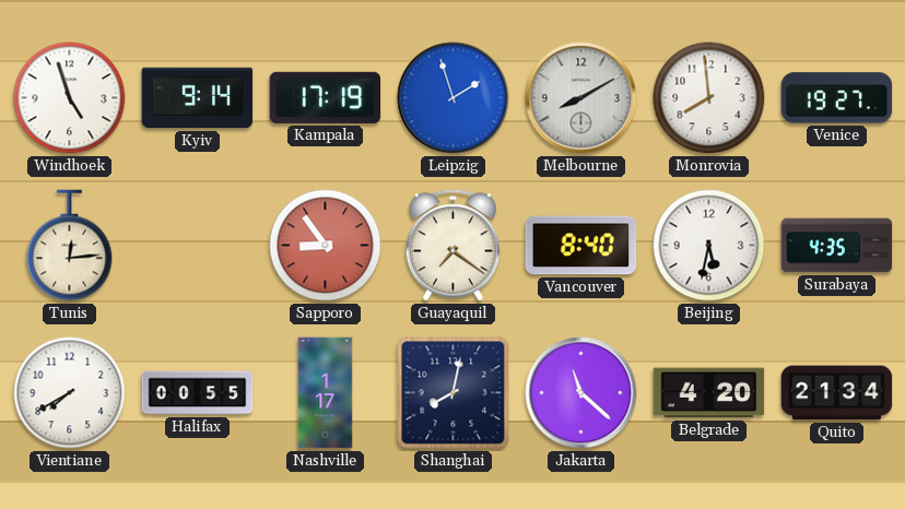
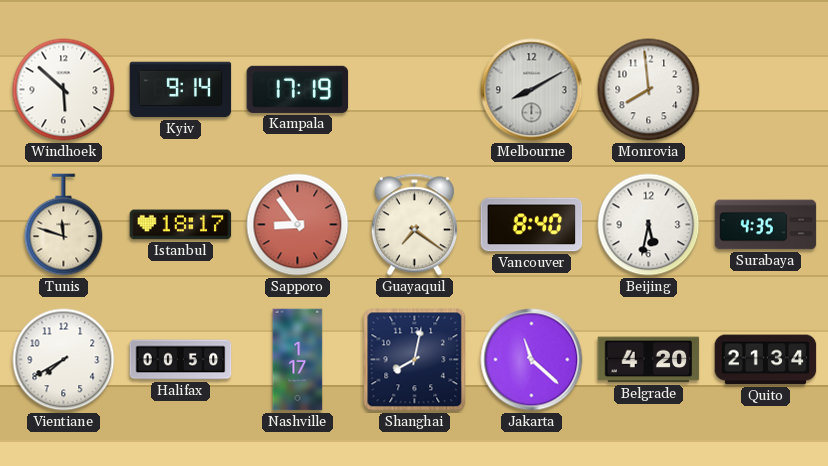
Windhoek: 4:57 -> 5:52
Leipzig: 1:57 -> none
Venice: 19:27 -> none
Tunis: 12:14 -> 11:48
Istanbul: none -> 18:17
Halifax: 00:55 -> 00:50
